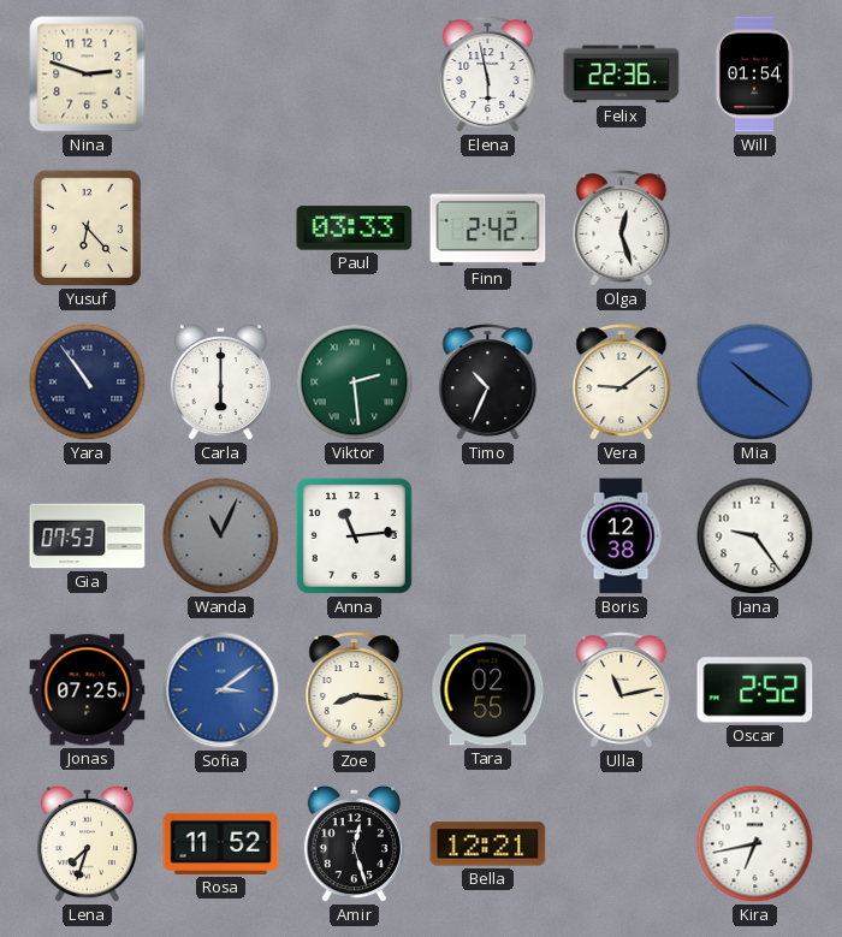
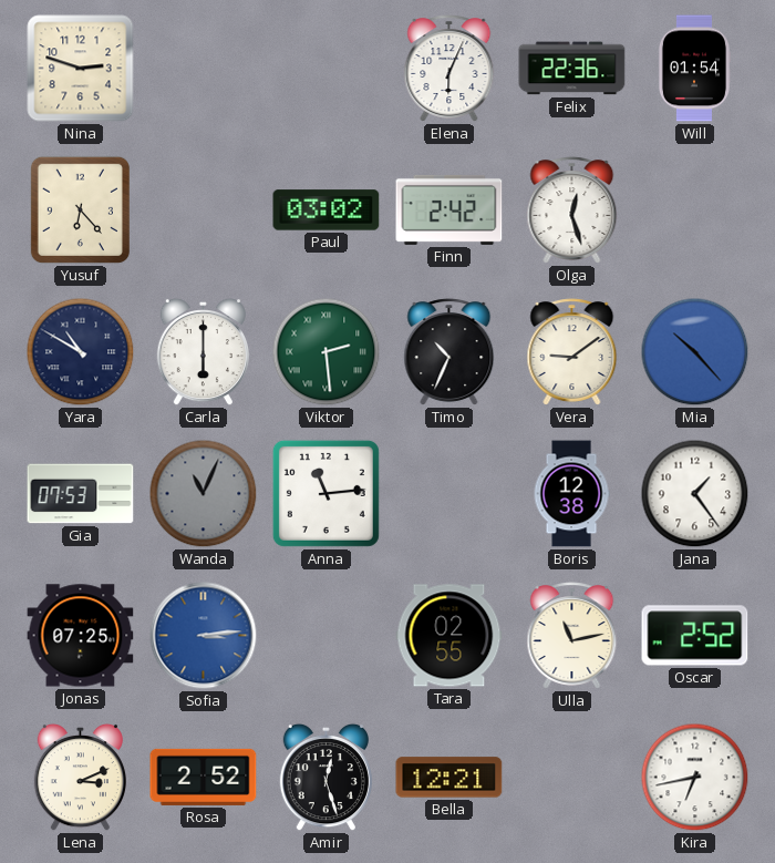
Elena: 5:58 -> 6:04
Paul: 03:33 -> 03:02
Yara: 10:54 -> 10:50
Mia: 10:21 -> 10:23
Jana: 9:24 -> 1:24
Sofia: 3:09 -> 3:14
Zoe: 8:16 -> none
Lena: 7:33 -> 3:11
Rosa: 11:52 -> 2:52
